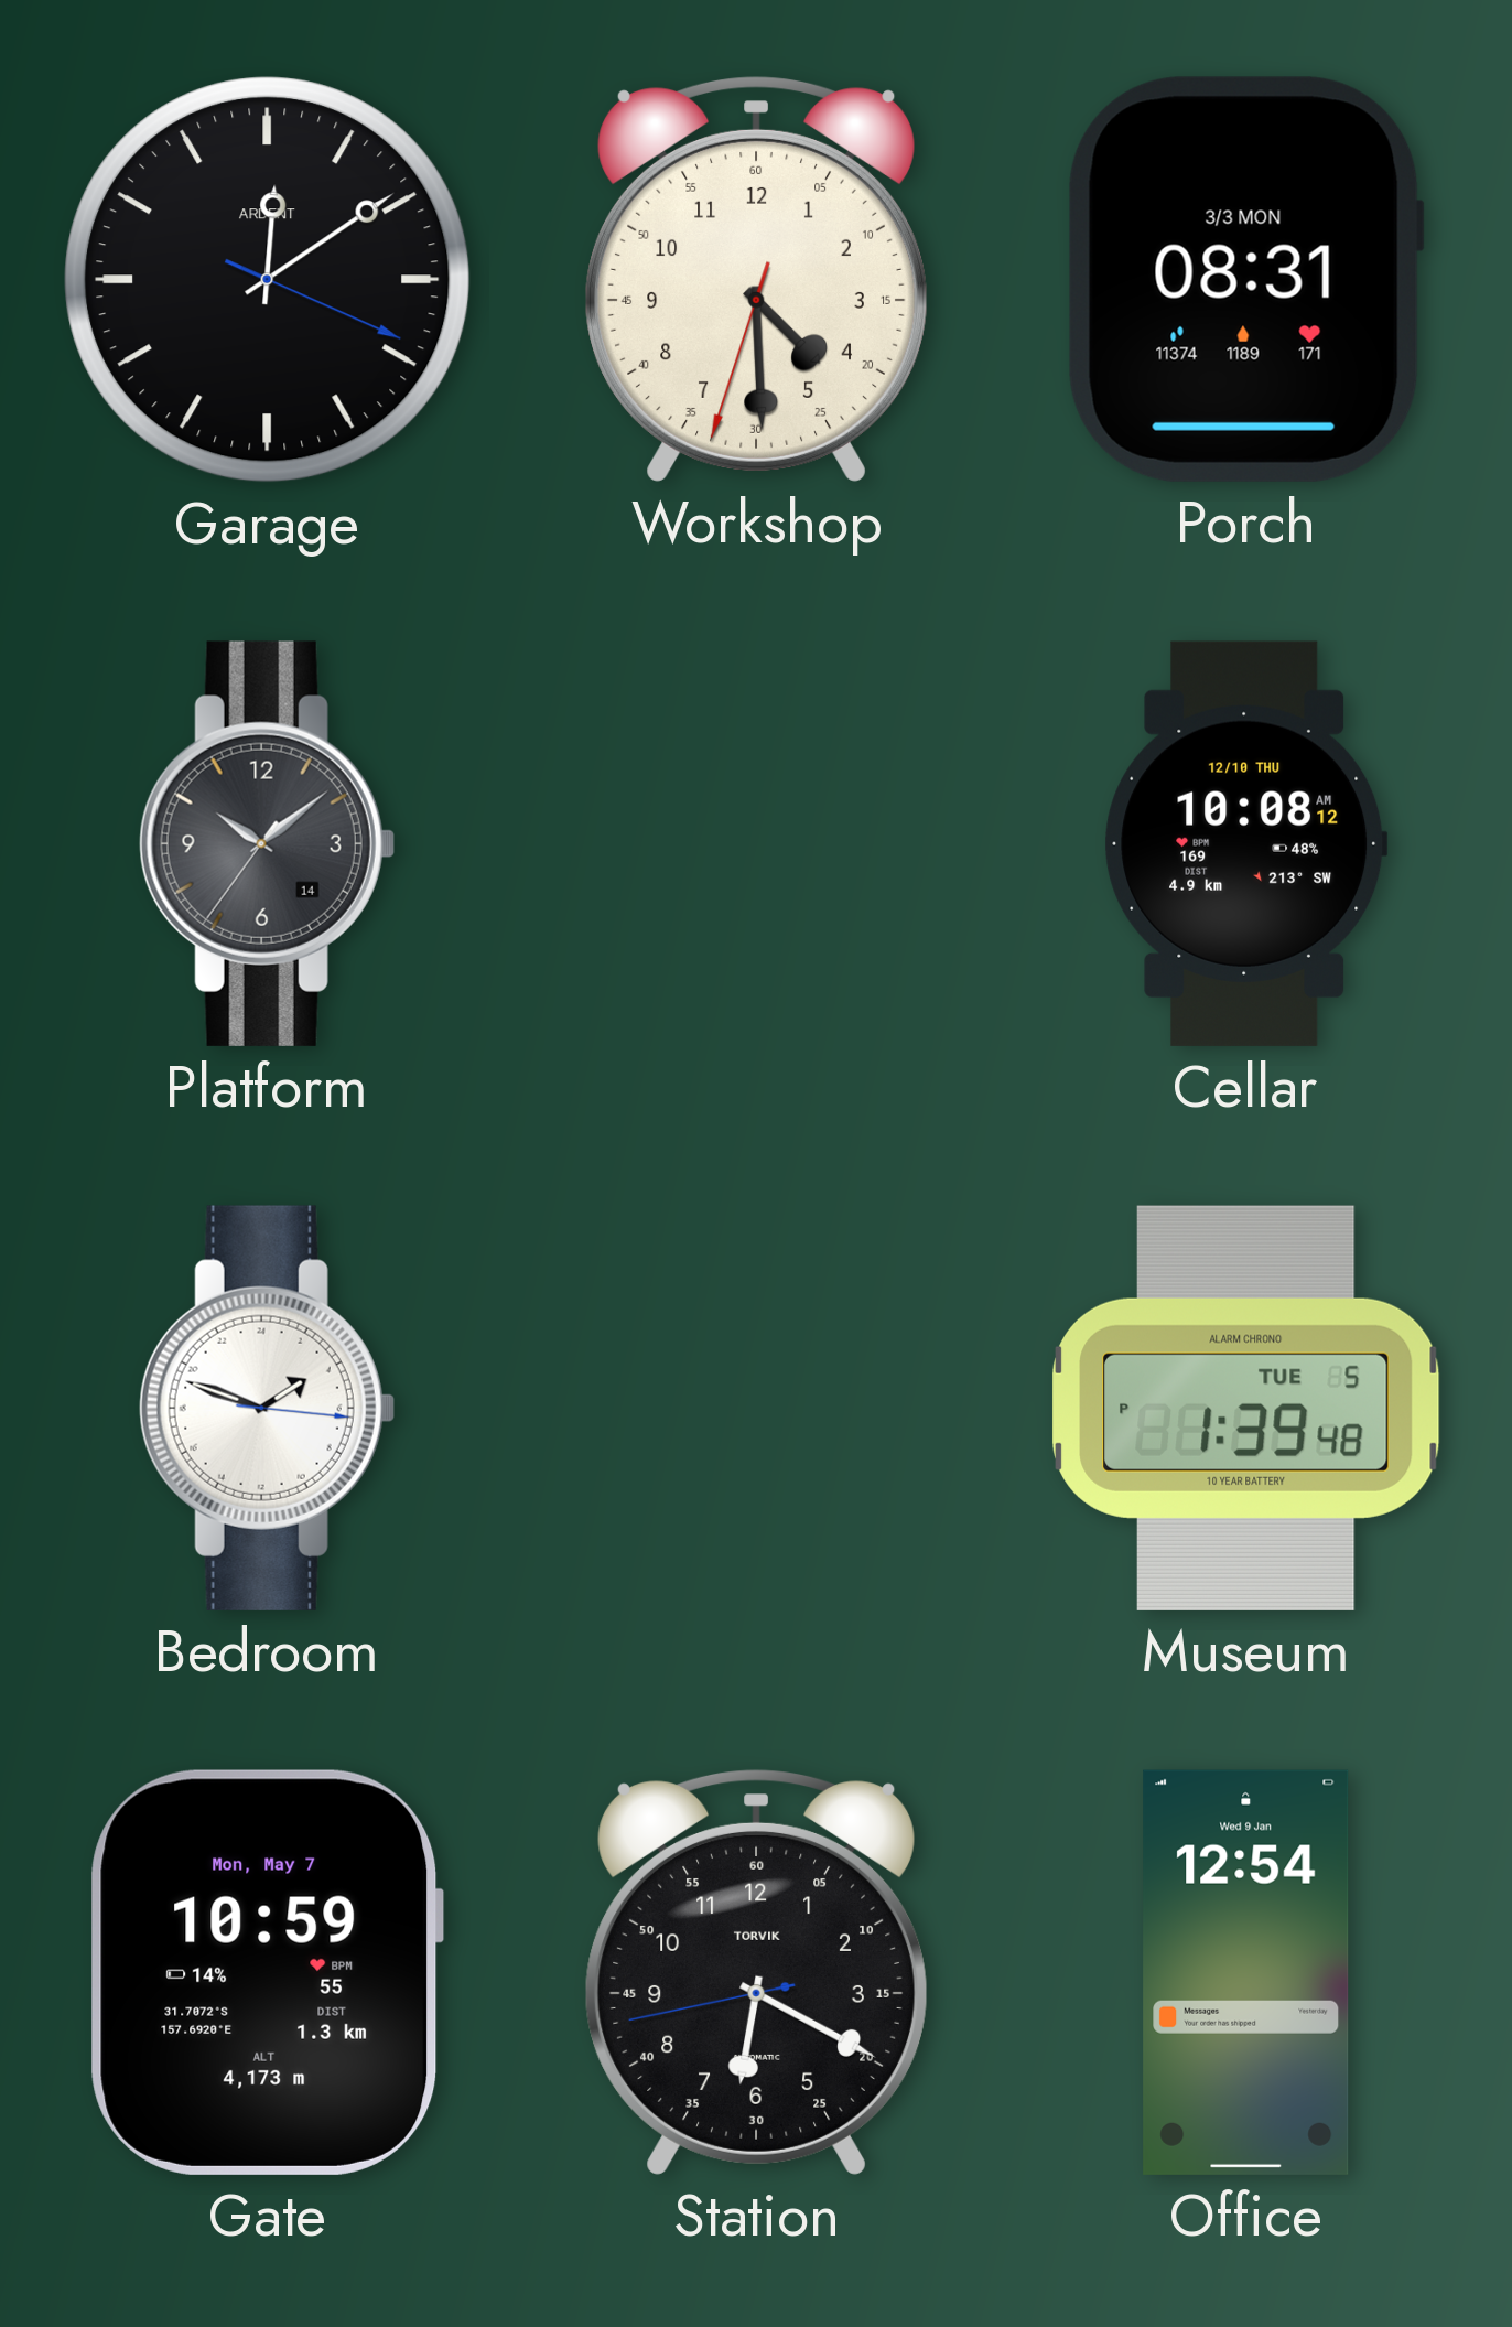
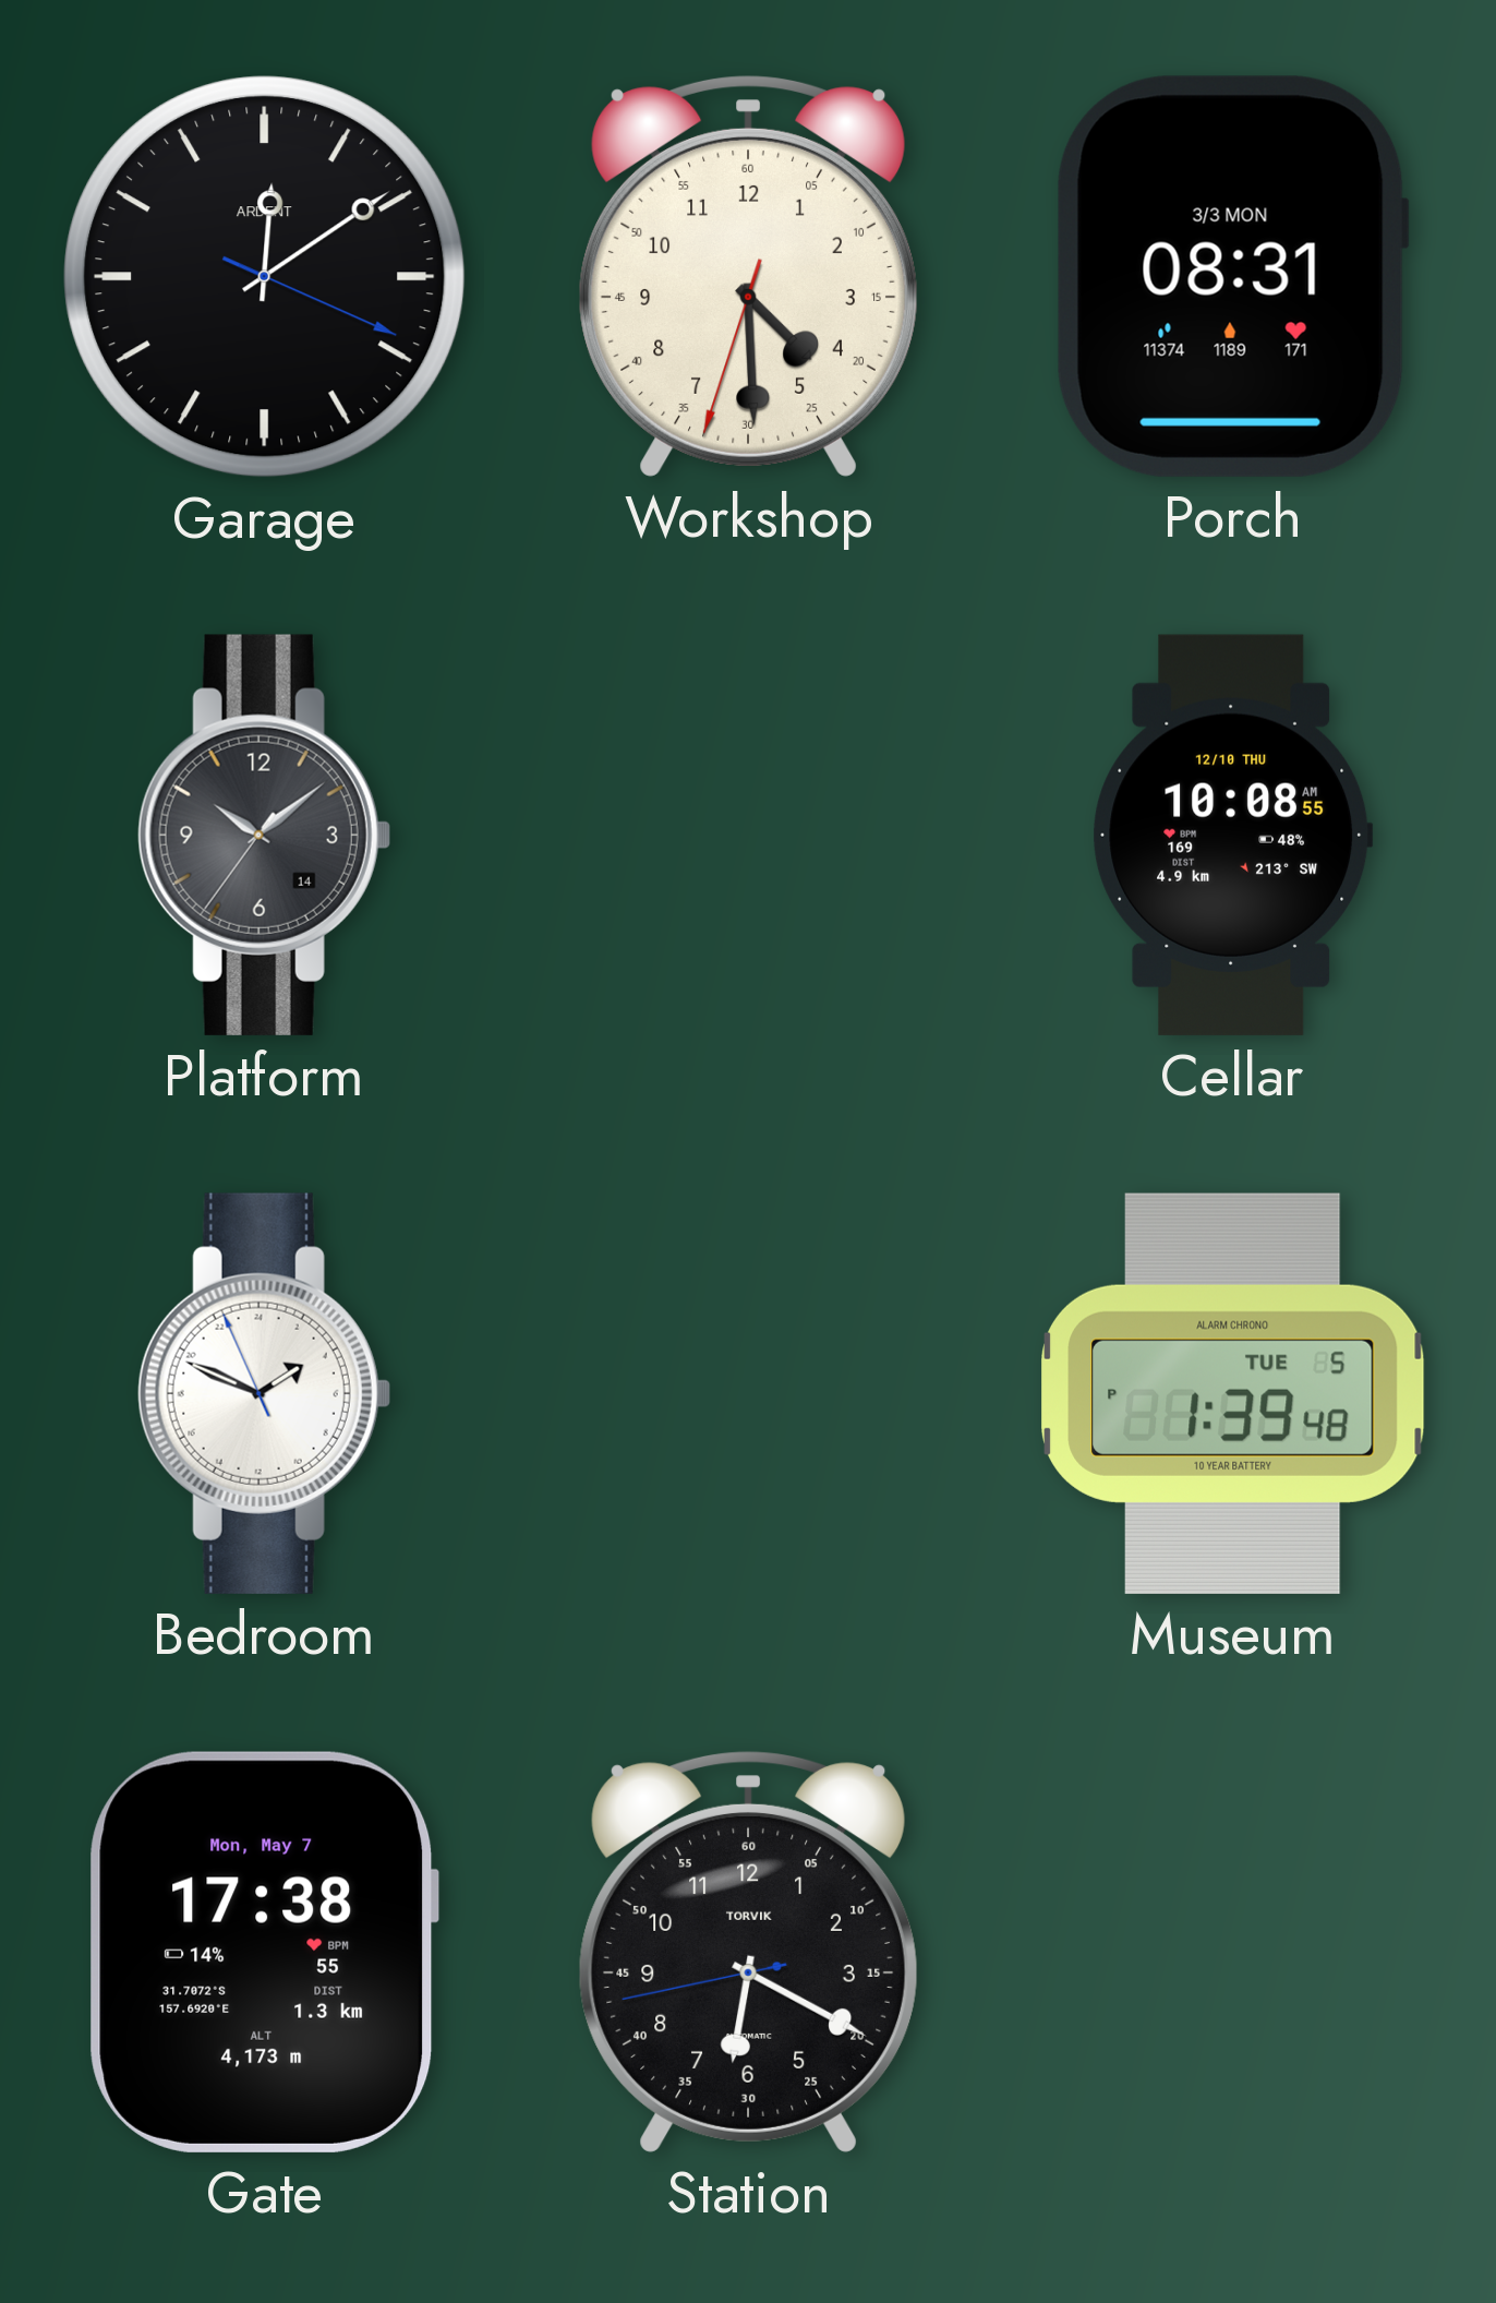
Cellar: 10:08:12 AM -> 10:08:55 AM
Bedroom: 3:48:16 -> 3:48:56
Gate: 10:59 -> 17:38
Office: 12:54 -> none
